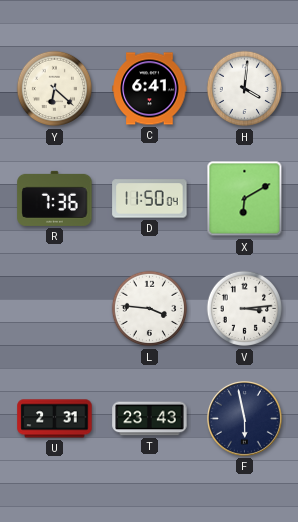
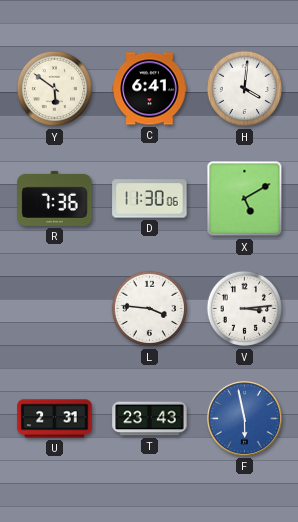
Y: 6:22 -> 5:51
D: 11:50 -> 11:30
X: 6:10 -> 5:10
F dial: navy -> blue
